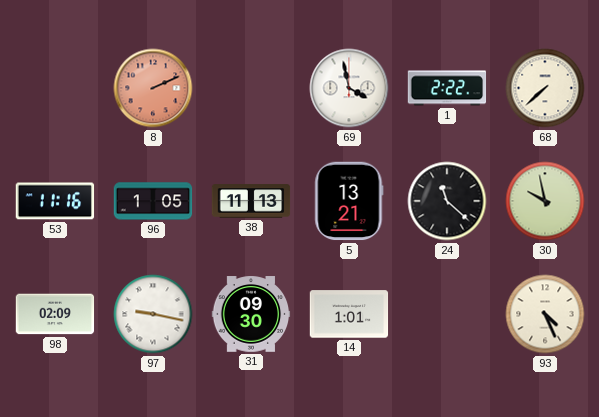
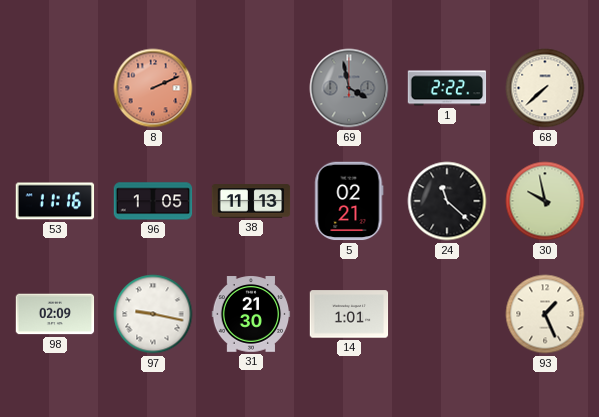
69 dial: white -> grey
5: 13:21 -> 02:21
31: 09:30 -> 21:30
93: 4:26 -> 1:26
